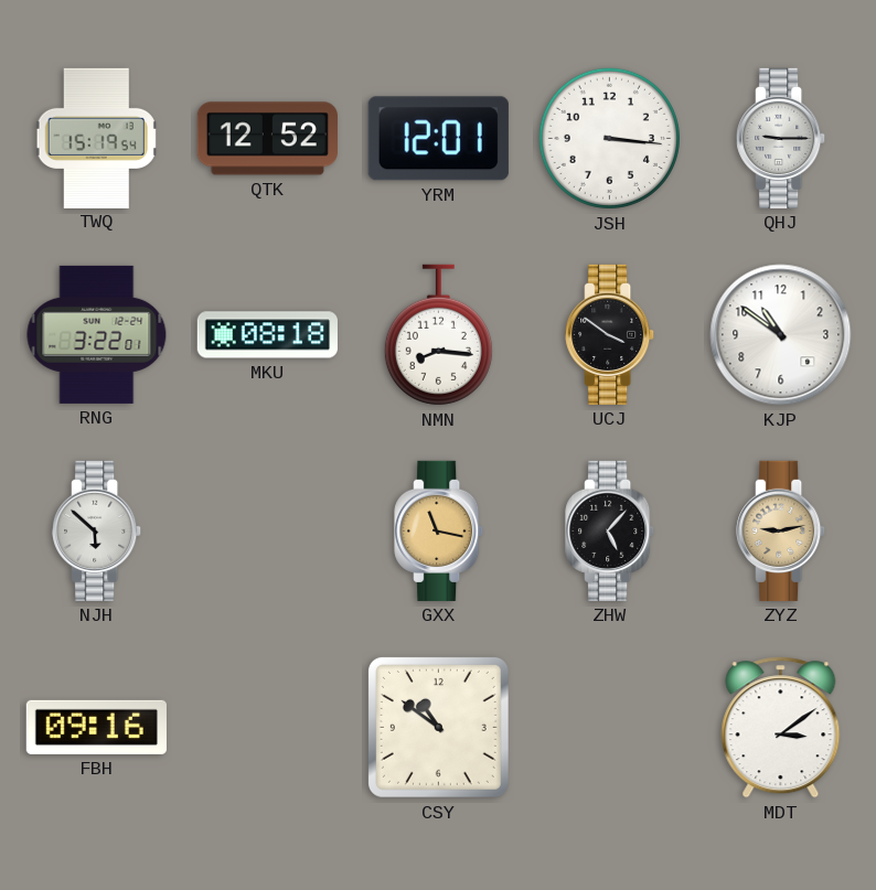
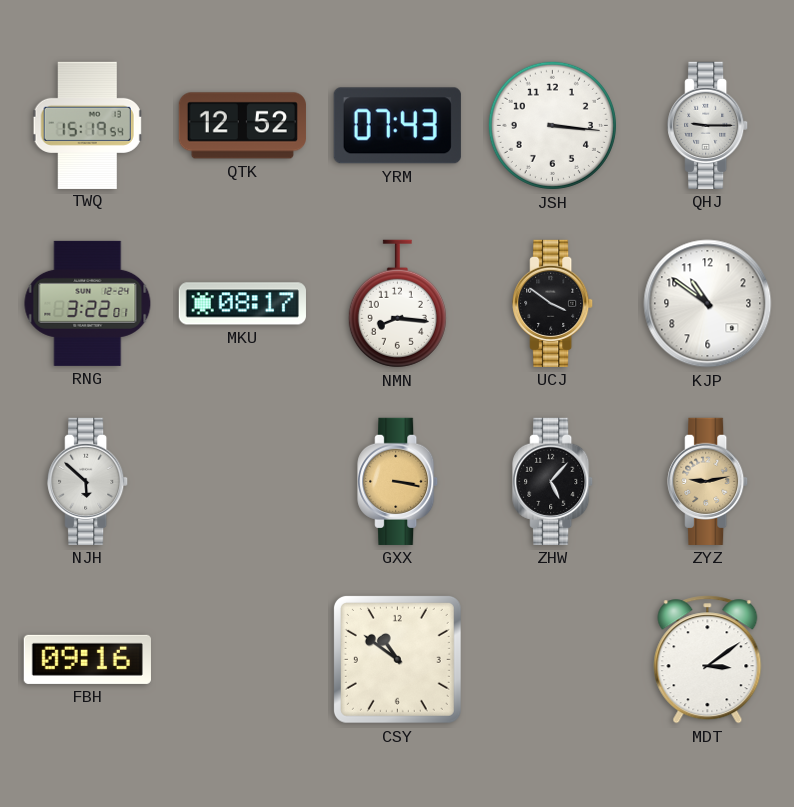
YRM: 12:01 -> 07:43
MKU: 08:18 -> 08:17
GXX: 11:17 -> 3:17
